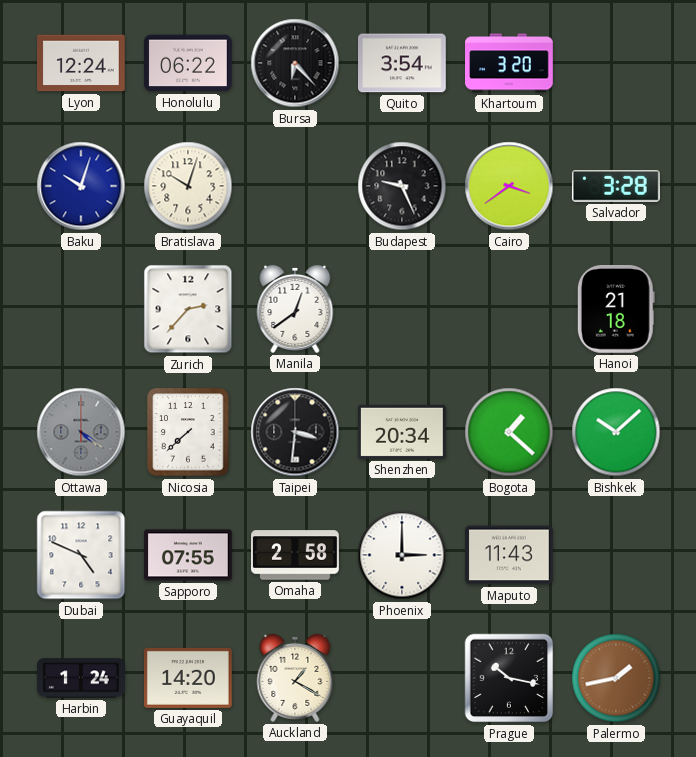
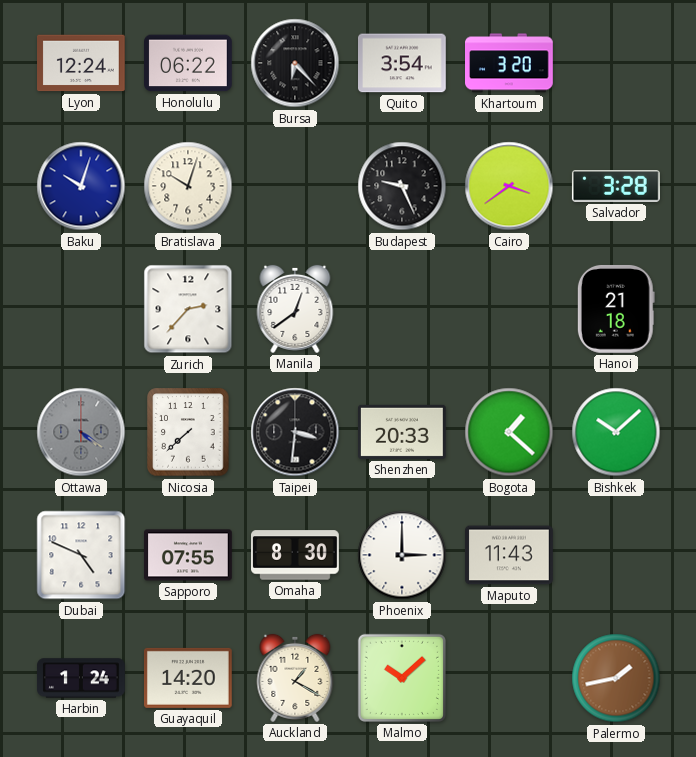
Shenzhen: 20:34 -> 20:33
Omaha: 2:58 -> 8:30
Malmo: none -> 10:08
Prague: 10:17 -> none
